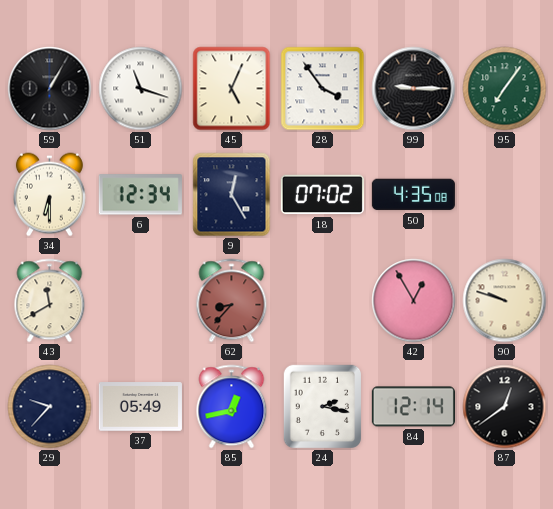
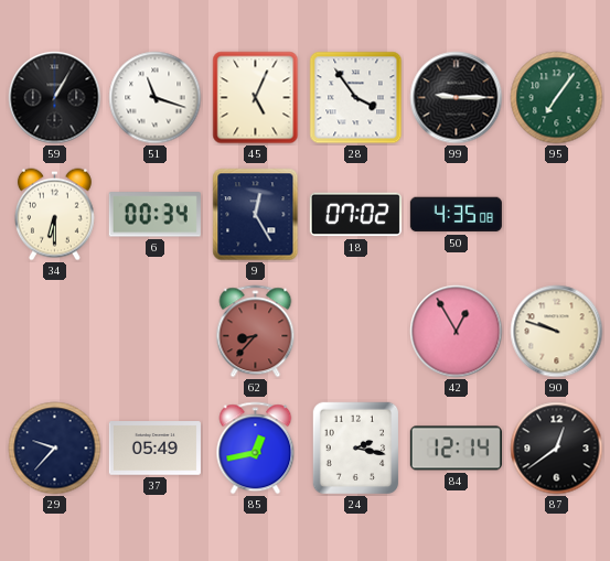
6: 12:34 -> 00:34
43: 11:40 -> none
